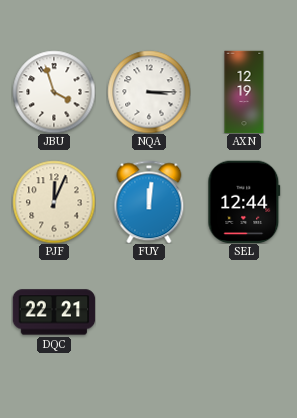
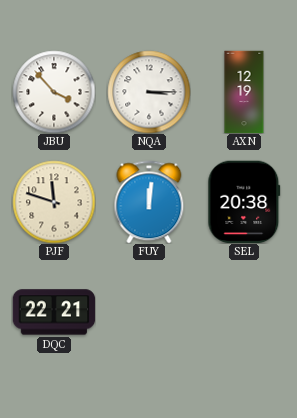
JBU: 3:57 -> 3:53
PJF: 12:04 -> 11:48
SEL: 12:44 -> 20:38
